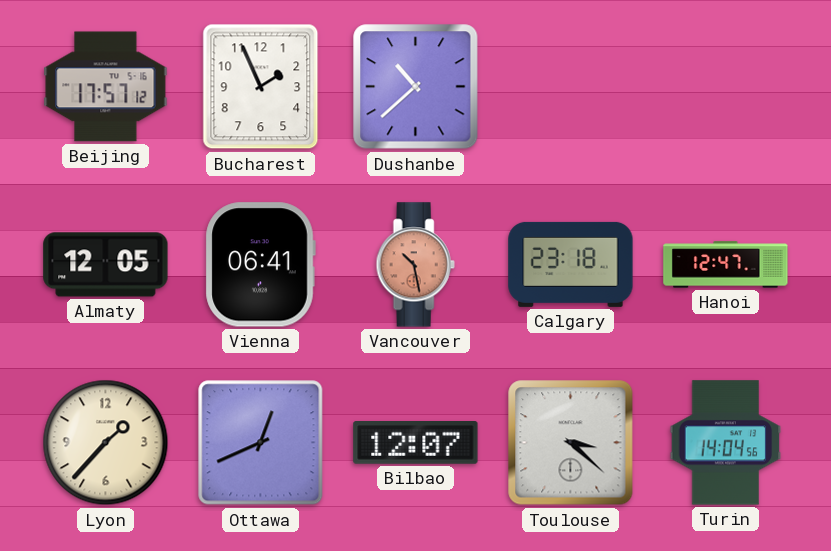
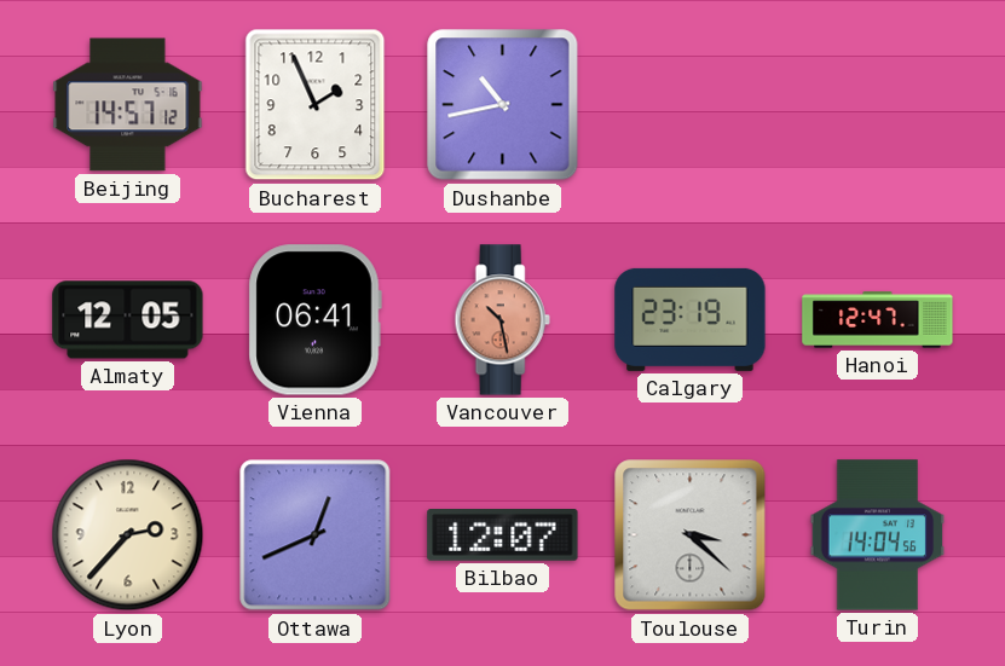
Beijing: 17:57 -> 14:57
Dushanbe: 10:38 -> 10:43
Calgary: 23:18 -> 23:19
Lyon: 1:37 -> 2:37
